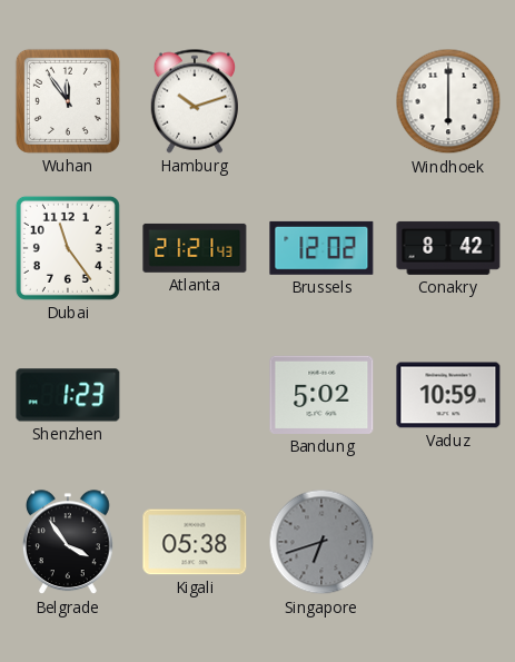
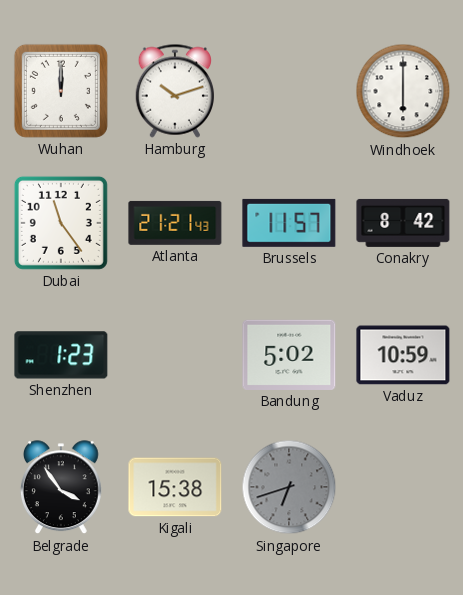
Wuhan: 11:54 -> 12:00
Brussels: 12:02 -> 11:57
Kigali: 05:38 -> 15:38
